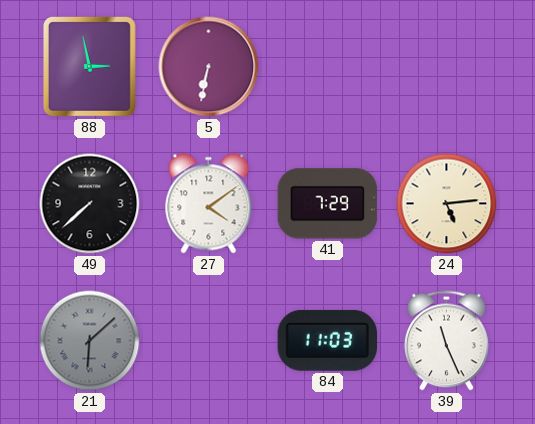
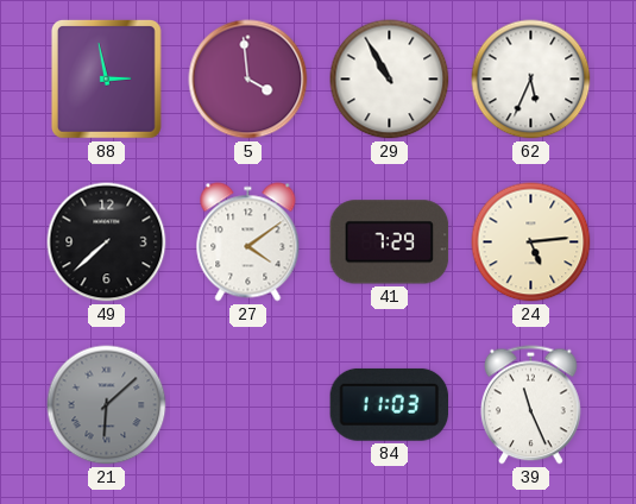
5: 6:32 -> 3:59
29: none -> 10:55
62: none -> 5:34
